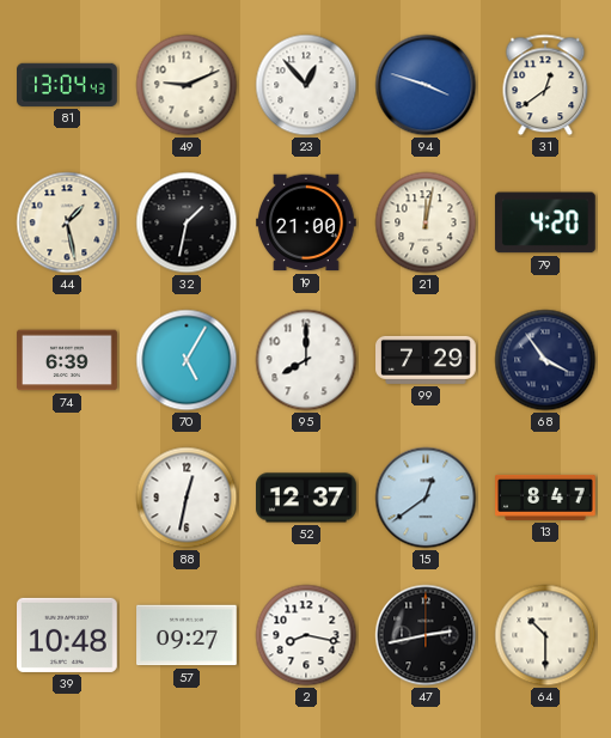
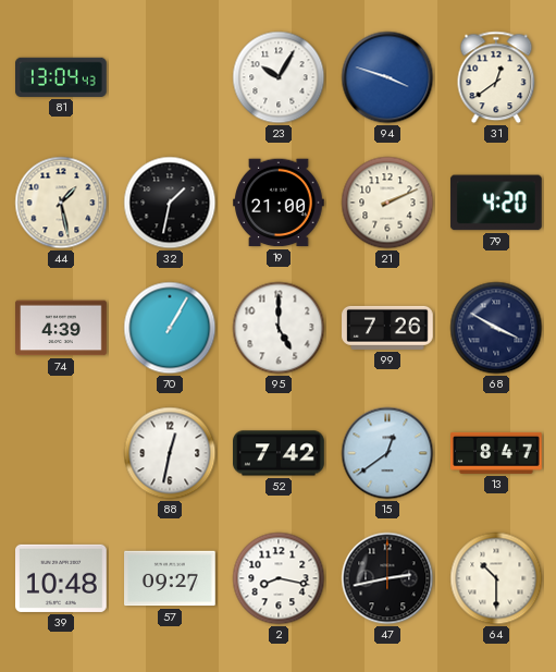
49: 9:11 -> none
23: 12:53 -> 10:05
21: 12:02 -> 2:11
74: 6:39 -> 4:39
70: 5:05 -> 1:05
95: 8:00 -> 5:00
99: 7:29 -> 7:26
68: 3:54 -> 3:50
52: 12:37 -> 7:42
